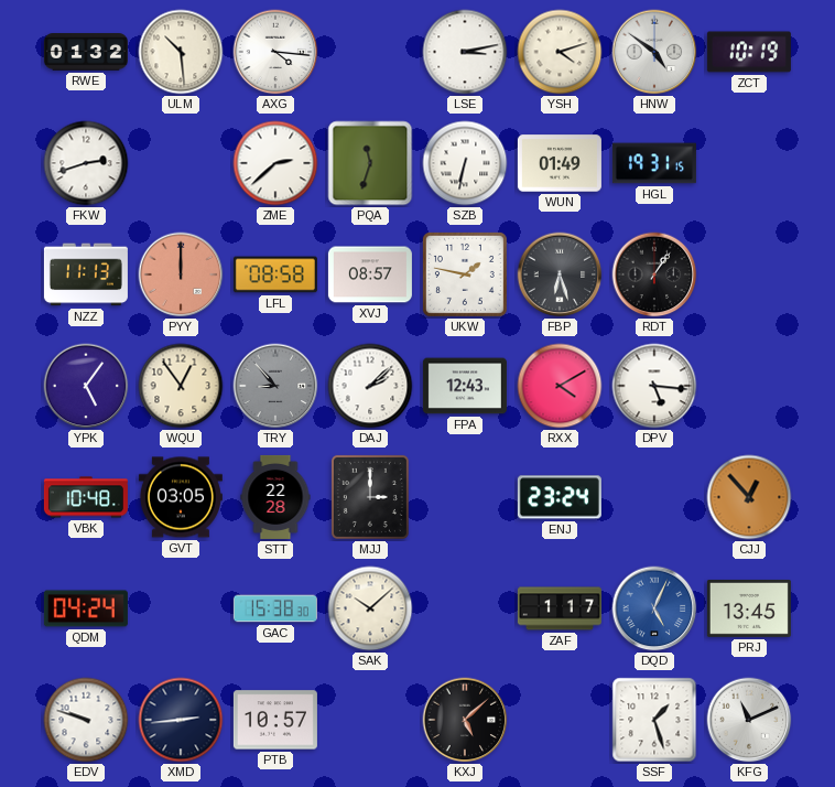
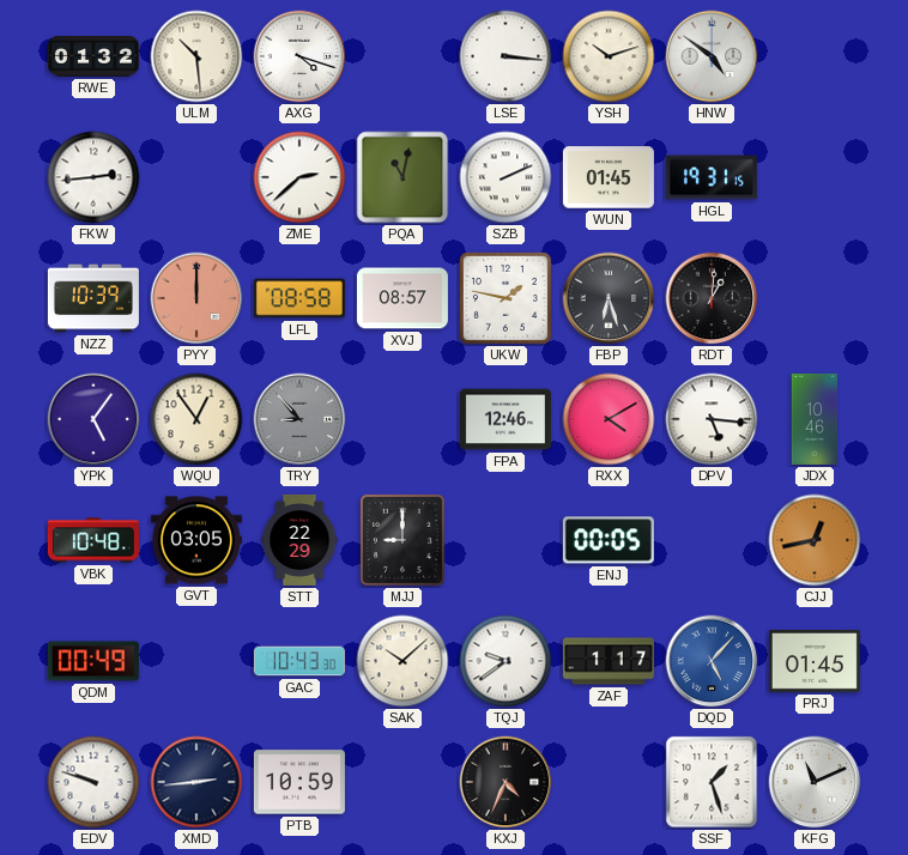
AXG: 4:16 -> 4:18
LSE: 3:13 -> 3:16
YSH: 4:12 -> 10:12
ZCT: 10:19 -> none
FKW: 2:42 -> 2:44
PQA: 11:33 -> 11:02
SZB: 6:32 -> 2:11
WUN: 01:49 -> 01:45
NZZ: 11:13 -> 10:39
RDT: 1:06 -> 1:01
DAJ: 2:08 -> none
FPA: 12:43 -> 12:46
JDX: none -> 10:46
STT: 22:28 -> 22:29
MJJ: 3:00 -> 9:00
ENJ: 23:24 -> 00:05
CJJ: 12:53 -> 12:43
QDM: 04:24 -> 00:49
GAC: 15:38 -> 10:43
TQJ: none -> 9:39
DQD: 5:04 -> 5:07
PRJ: 13:45 -> 01:45
PTB: 10:57 -> 10:59
KXJ: 5:08 -> 4:34
